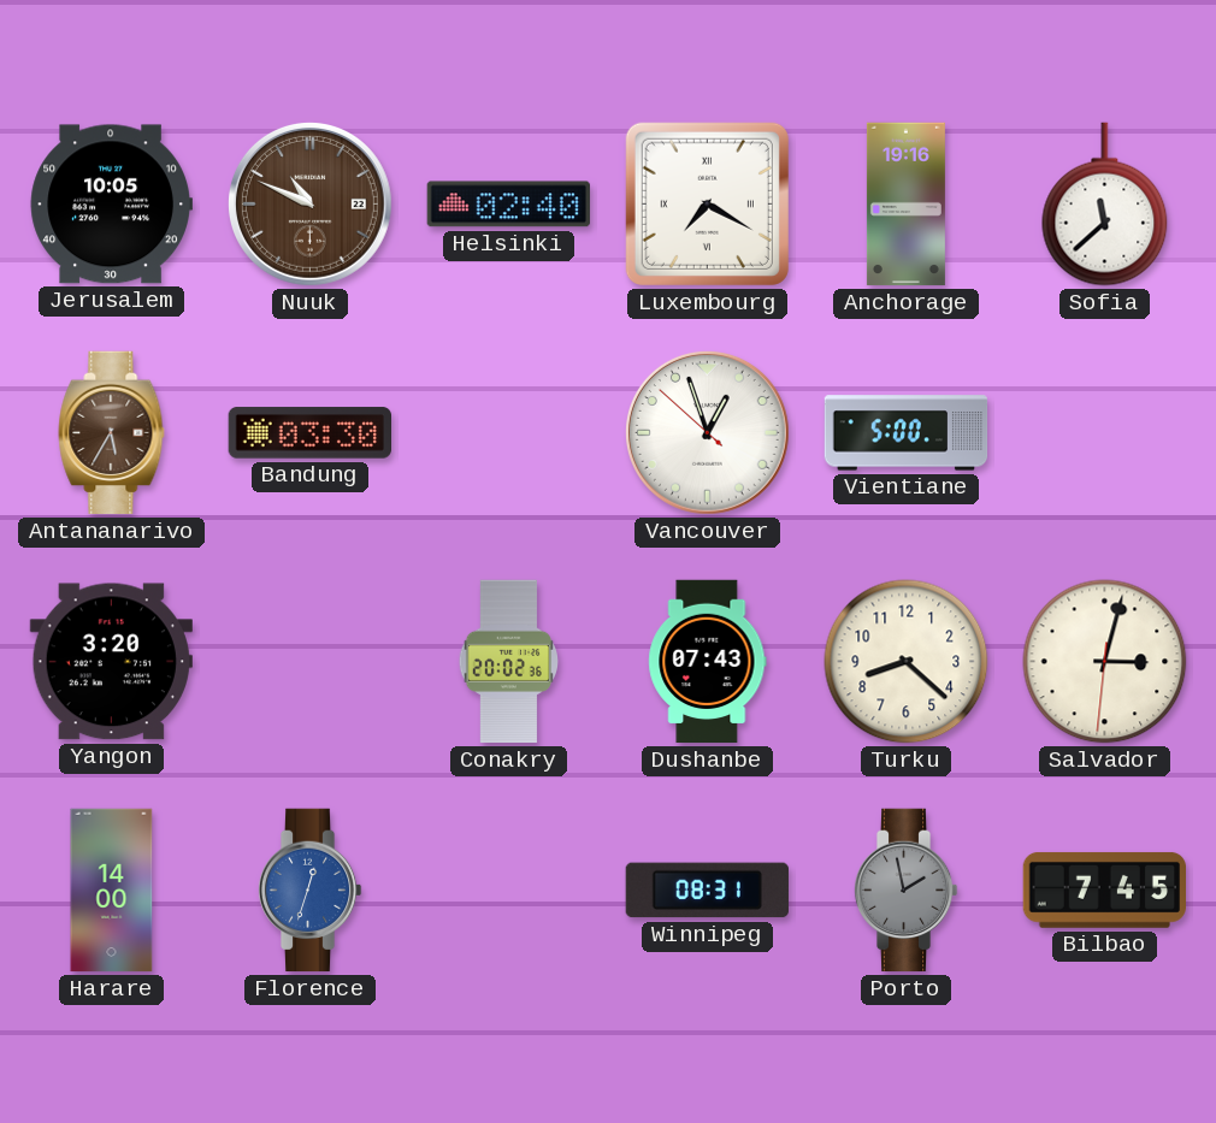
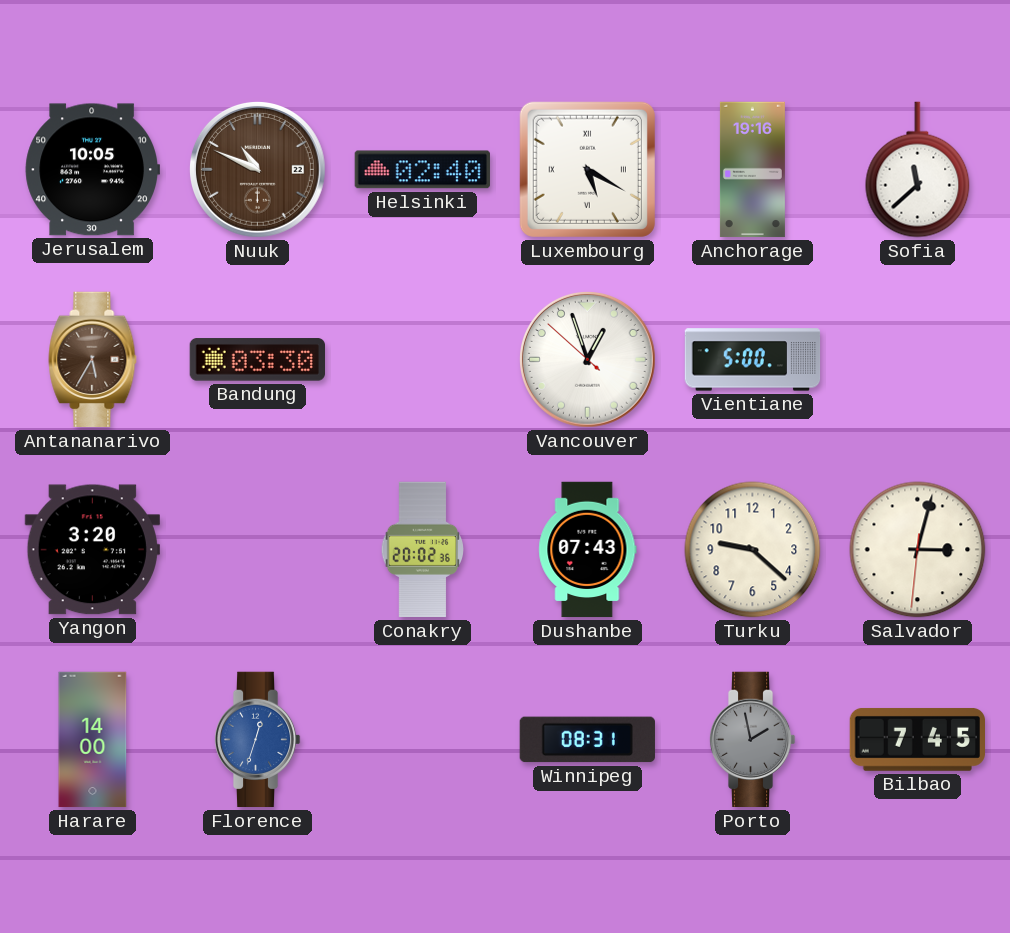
Luxembourg: 7:20 -> 5:20
Turku: 8:22 -> 9:22
